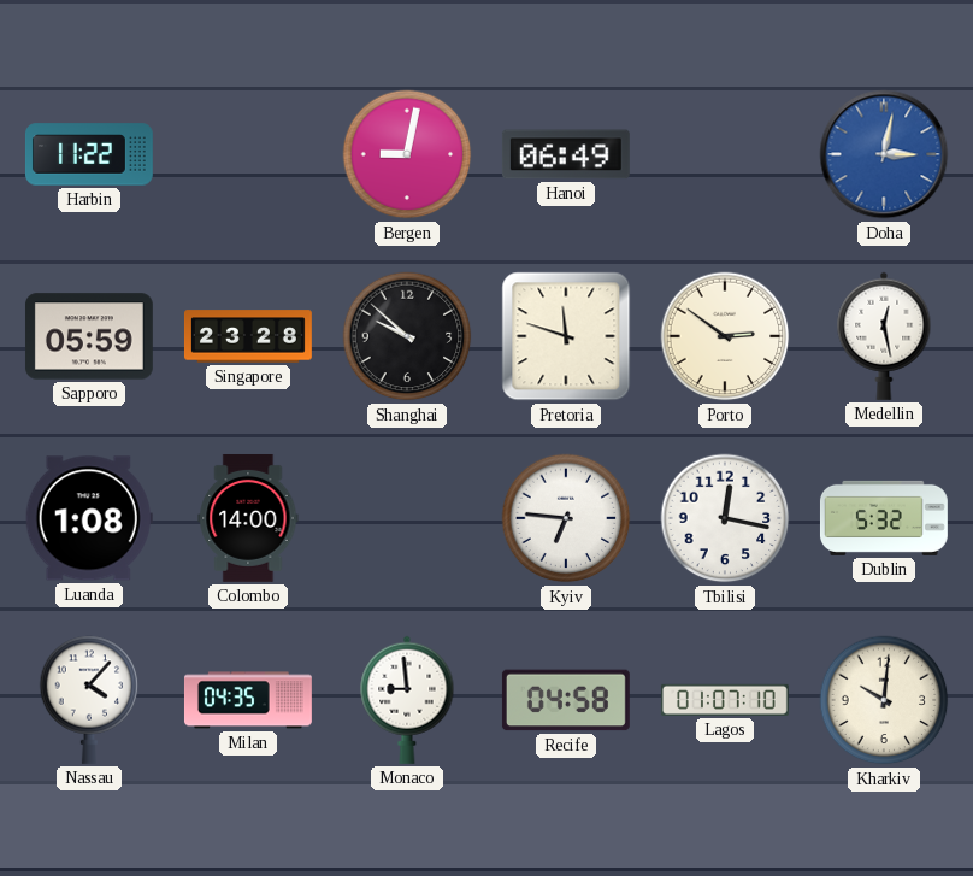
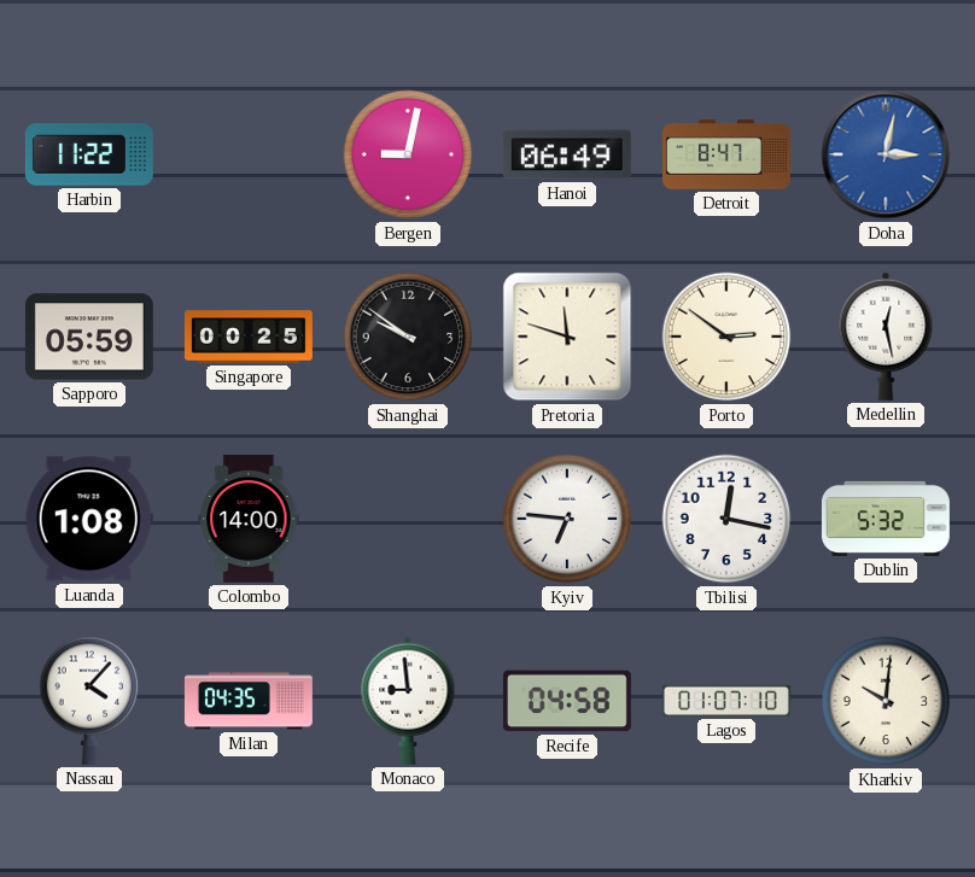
Detroit: none -> 8:47
Singapore: 23:28 -> 00:25
Shanghai: 9:52 -> 9:51
